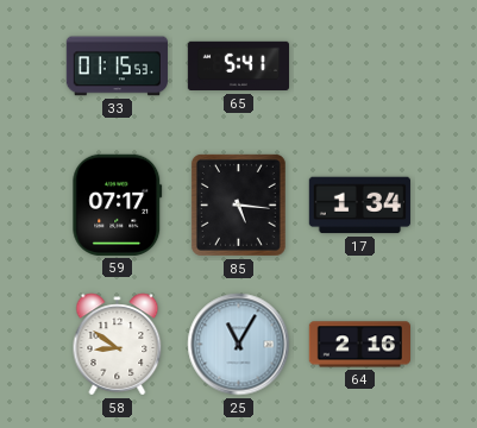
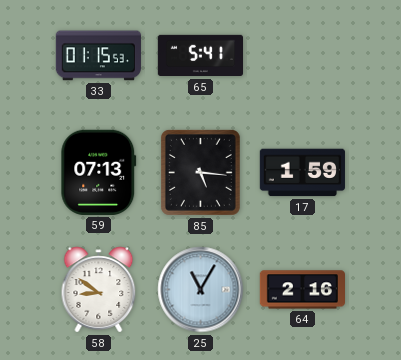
59: 07:17 -> 07:13
17: 1:34 -> 1:59
